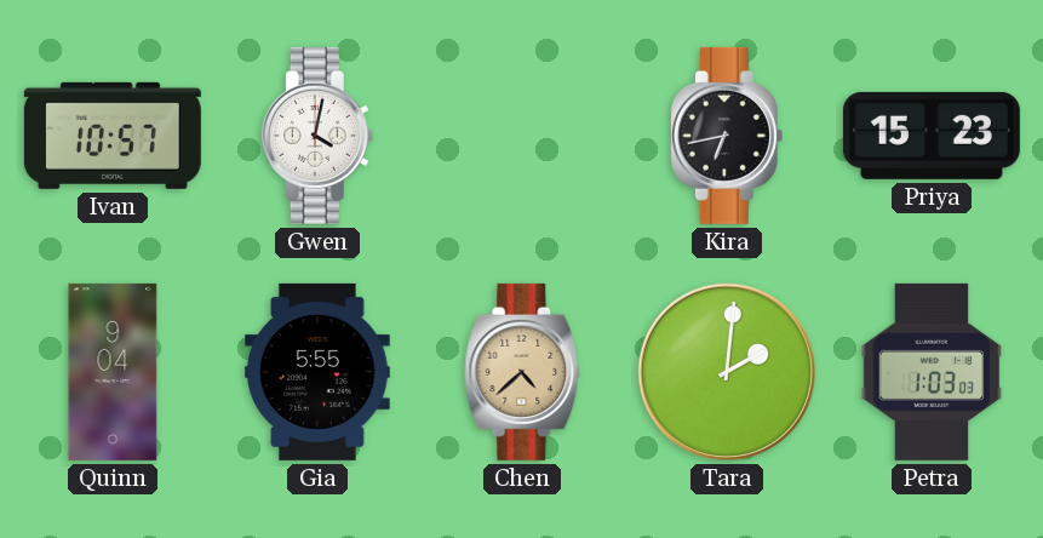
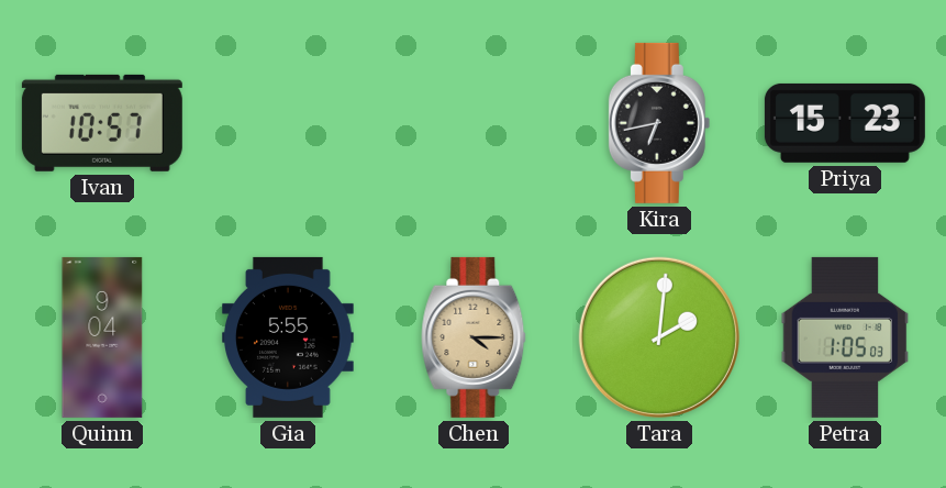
Gwen: 4:02 -> none
Chen: 4:38 -> 4:15
Petra: 1:03 -> 1:05
